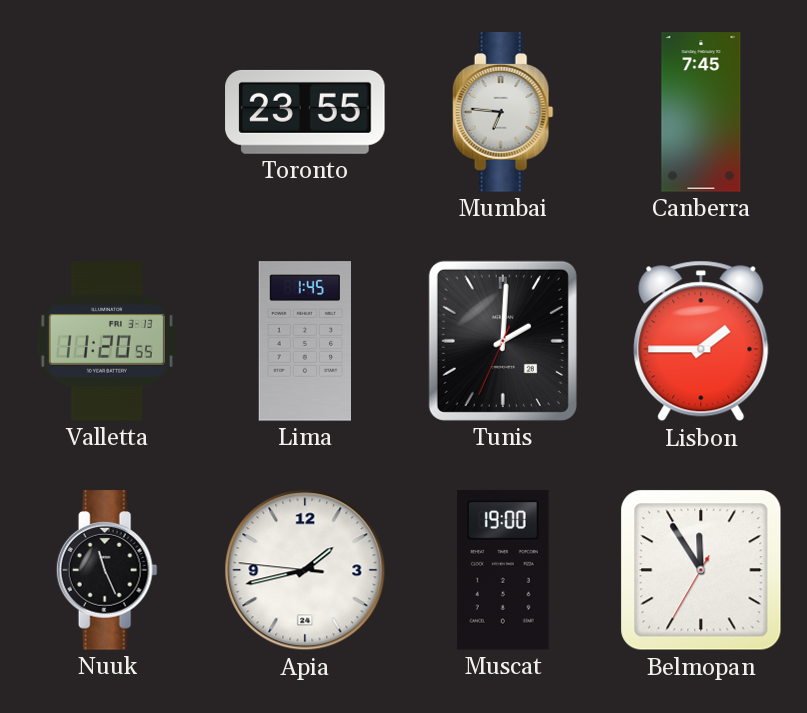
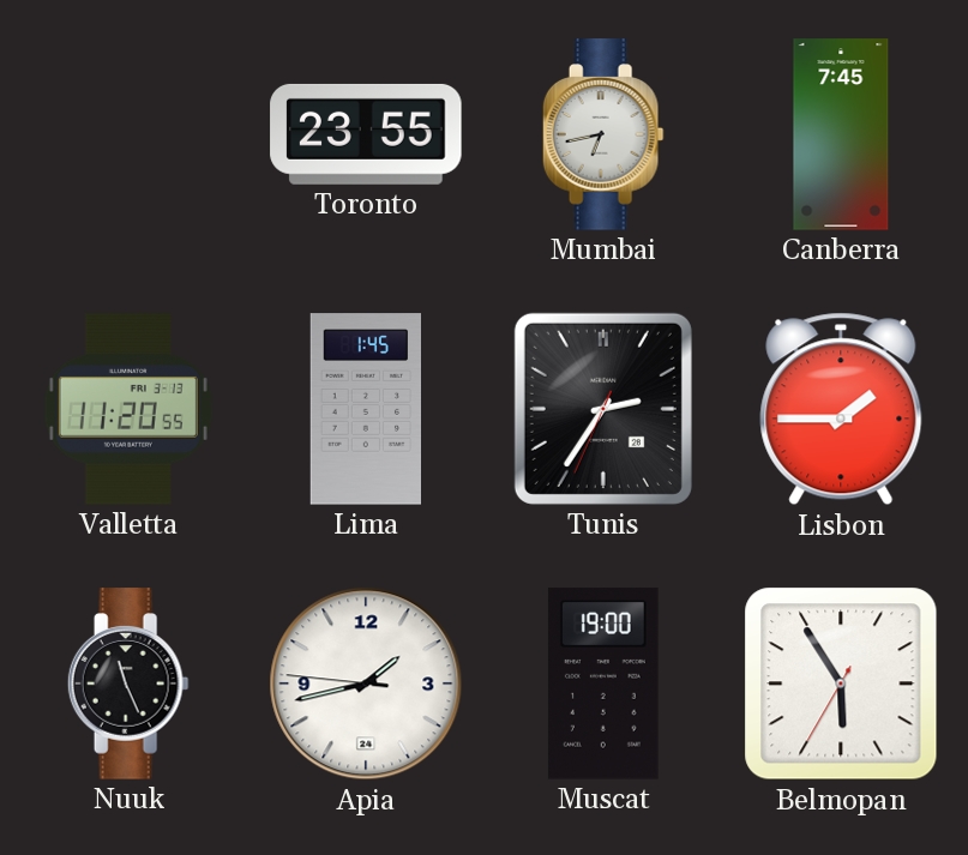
Mumbai: 6:46 -> 6:43
Tunis: 2:00 -> 2:35
Belmopan: 11:54 -> 5:54
